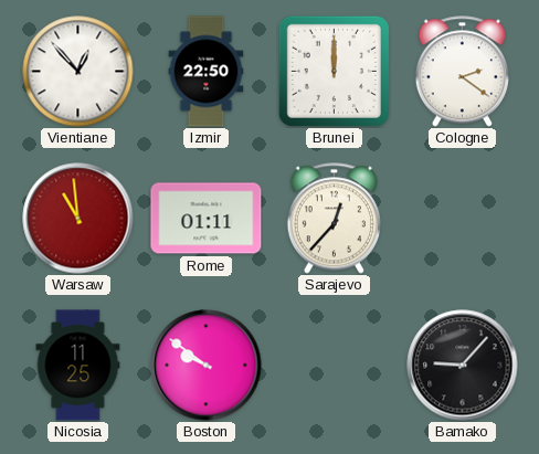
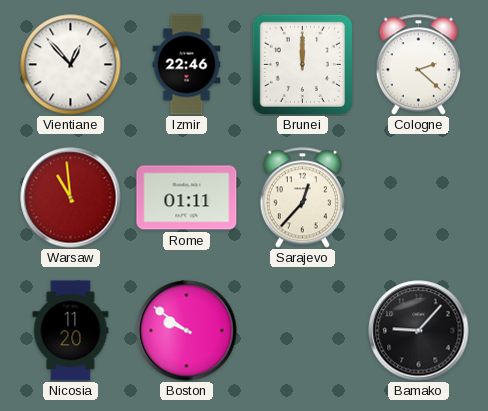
Izmir: 22:50 -> 22:46
Cologne: 2:21 -> 2:22
Nicosia: 11:25 -> 11:20
